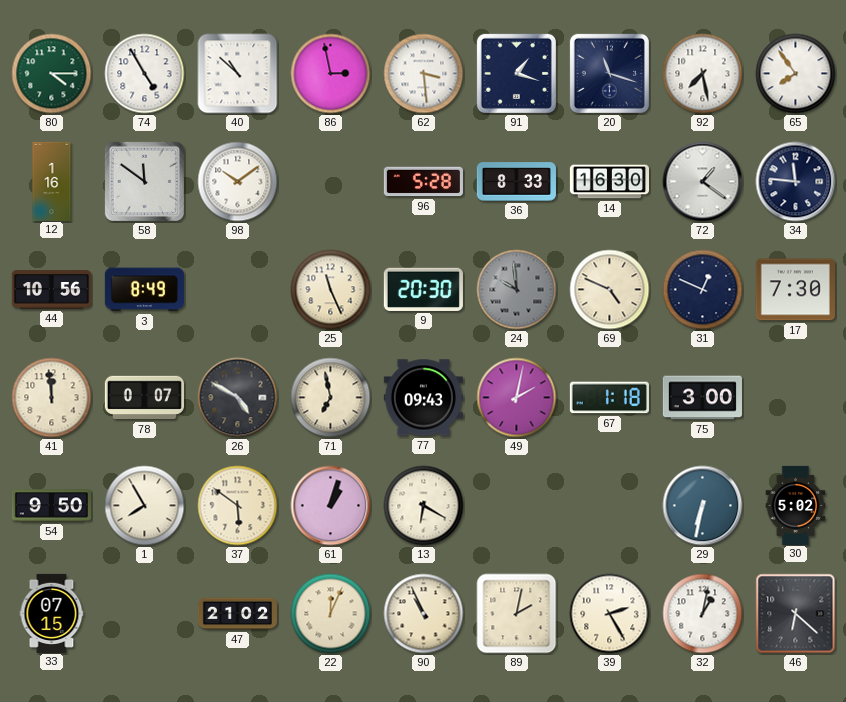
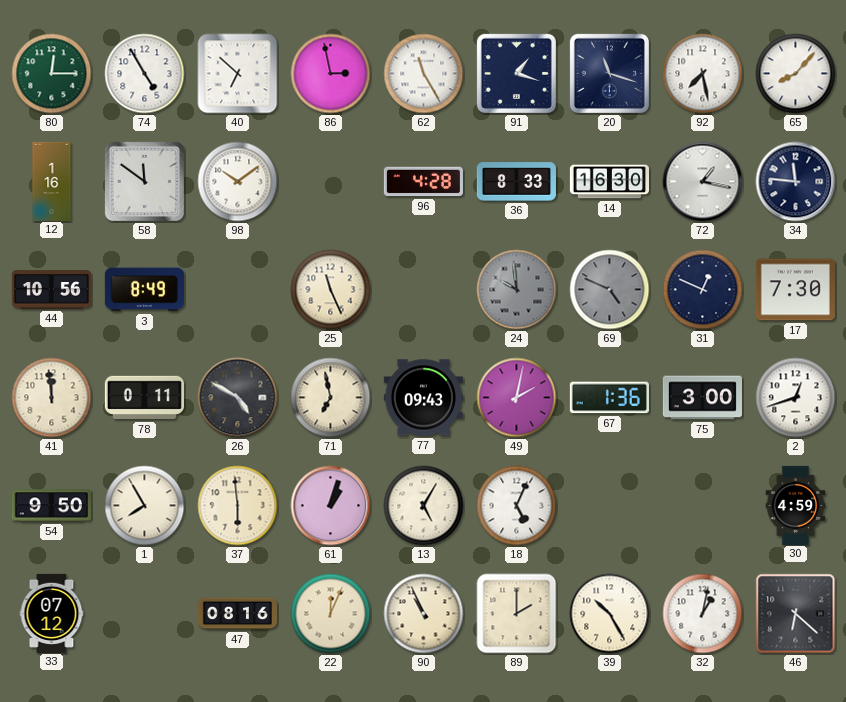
80: 4:15 -> 12:15
40: 10:52 -> 6:52
62: 3:29 -> 11:25
65: 7:54 -> 8:07
96: 5:28 -> 4:28
72: 1:21 -> 1:17
9: 20:30 -> none
69 dial: cream -> grey
78: 0:07 -> 0:11
67: 1:18 -> 1:36
2: none -> 12:42
37: 5:51 -> 5:59
13: 6:20 -> 5:05
18: none -> 5:04
29: 6:32 -> none
30: 5:02 -> 4:59
33: 07:15 -> 07:12
47: 21:02 -> 08:16
89: 2:02 -> 2:00
39: 2:25 -> 10:25
